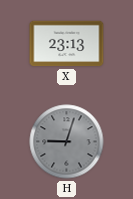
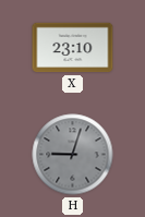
X: 23:13 -> 23:10
